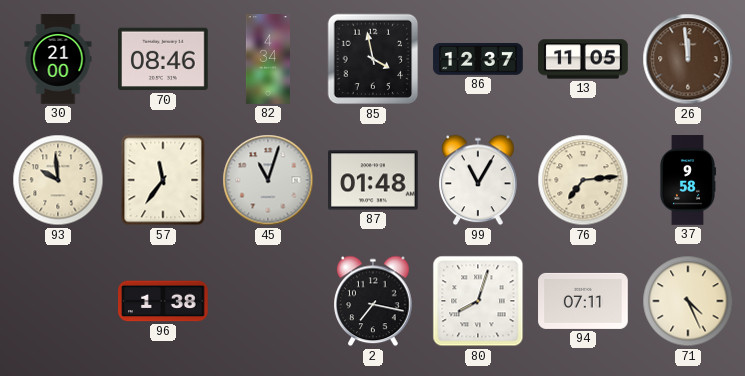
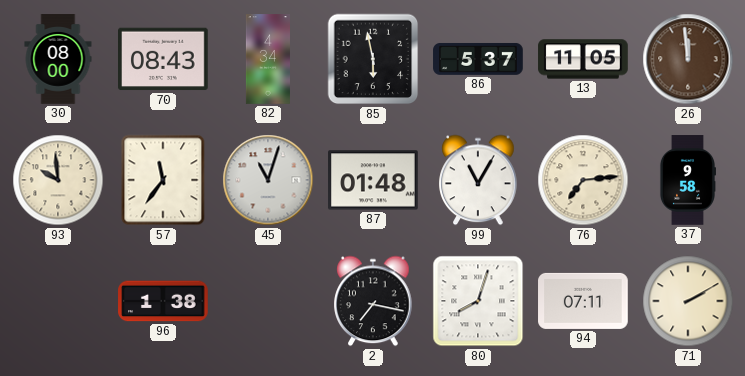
30: 21:00 -> 08:00
70: 08:46 -> 08:43
85: 3:58 -> 5:58
86: 12:37 -> 5:37
71: 4:26 -> 2:10
